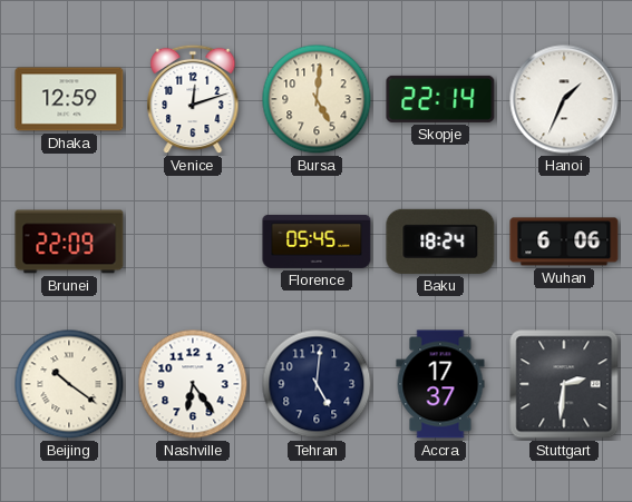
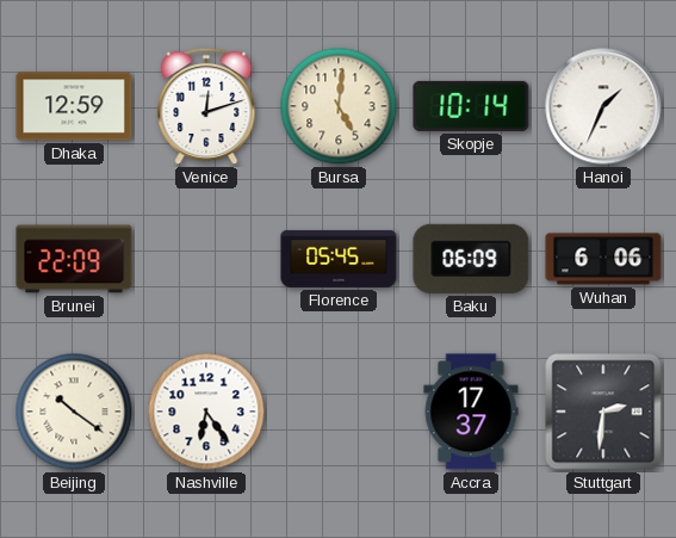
Skopje: 22:14 -> 10:14
Baku: 18:24 -> 06:09
Tehran: 5:01 -> none
